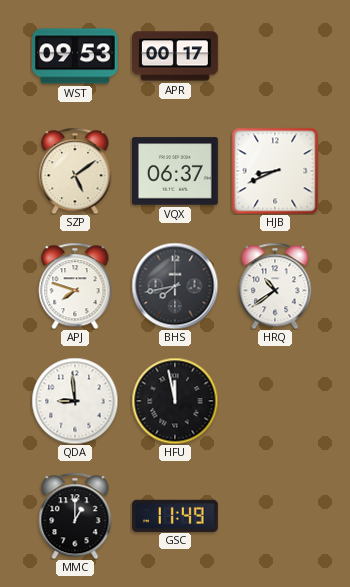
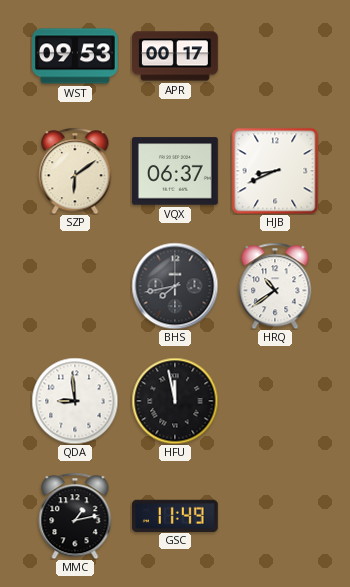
SZP: 5:09 -> 6:09
APJ: 7:48 -> none
MMC: 1:00 -> 1:13
